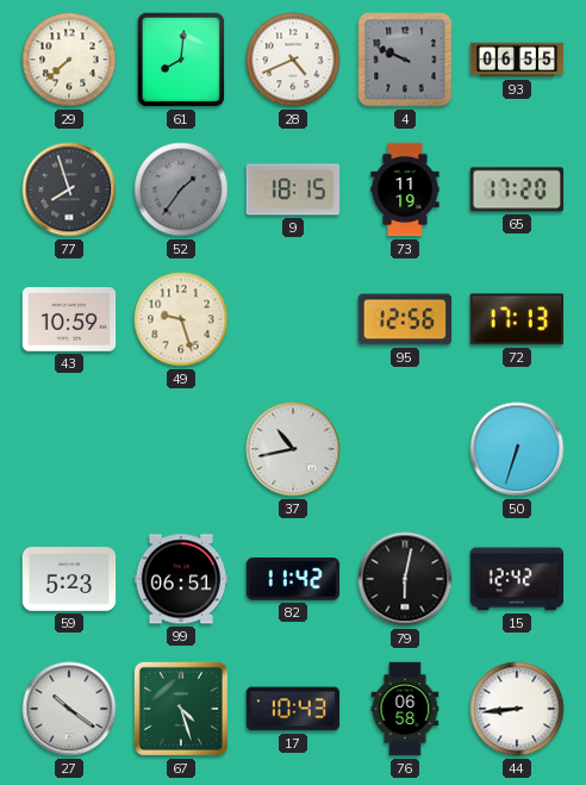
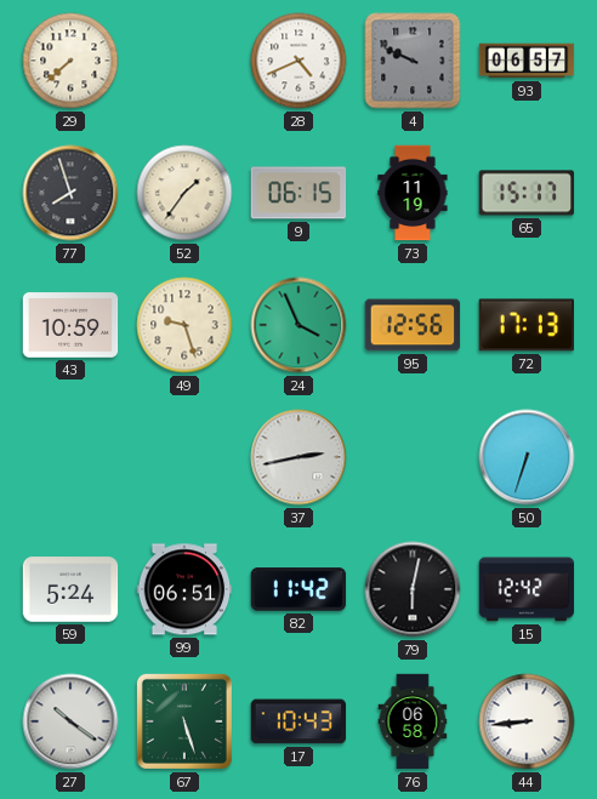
61: 8:01 -> none
93: 06:55 -> 06:57
52 dial: grey -> cream
9: 18:15 -> 06:15
65: 17:20 -> 15:17
24: none -> 3:56
37: 10:43 -> 2:43
59: 5:23 -> 5:24
67: 4:27 -> 5:27
